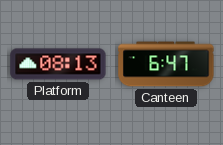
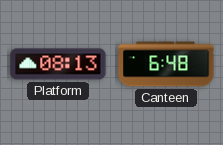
Canteen: 6:47 -> 6:48
